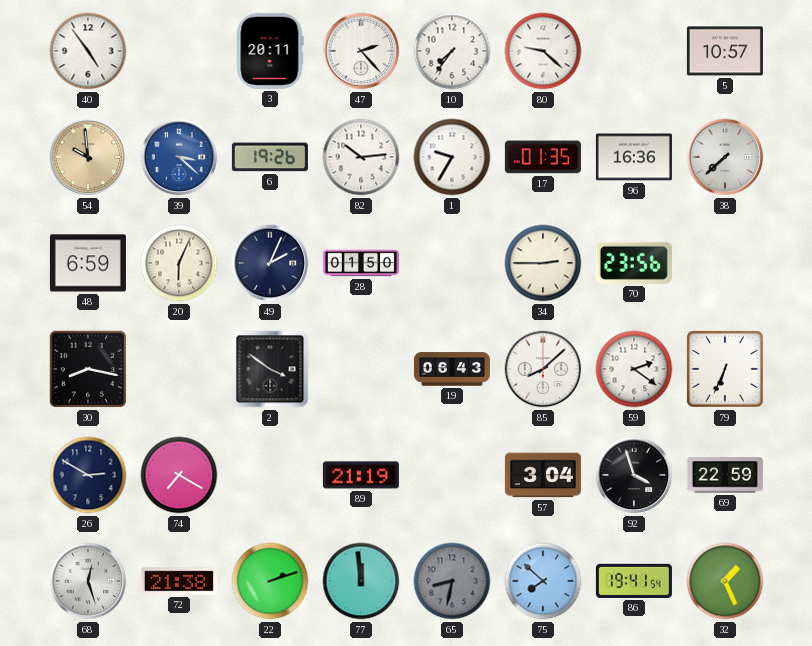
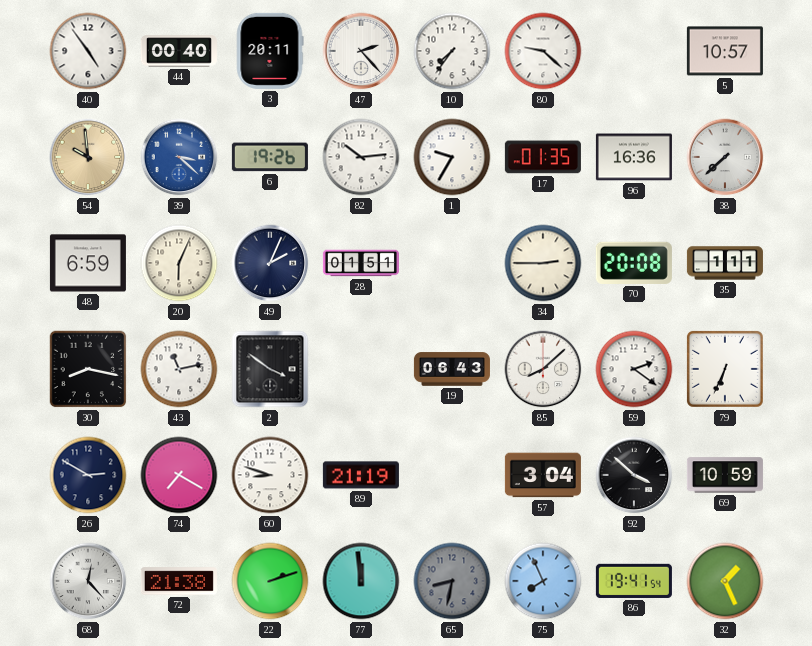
44: none -> 00:40
28: 01:50 -> 01:51
70: 23:56 -> 20:08
35: none -> 1:11
43: none -> 11:13
60: none -> 8:48
92: 3:57 -> 3:52
69: 22:59 -> 10:59
68: 12:27 -> 12:23
75: 7:52 -> 7:56
